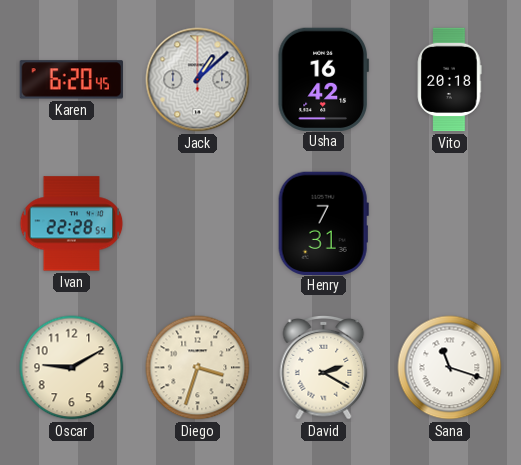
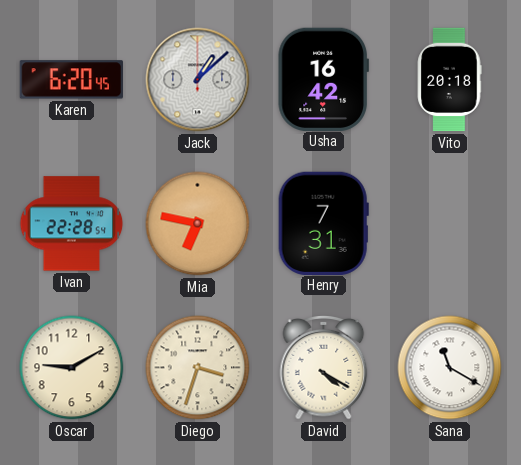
Mia: none -> 6:47
David: 2:20 -> 4:20
Sana: 11:18 -> 11:20
